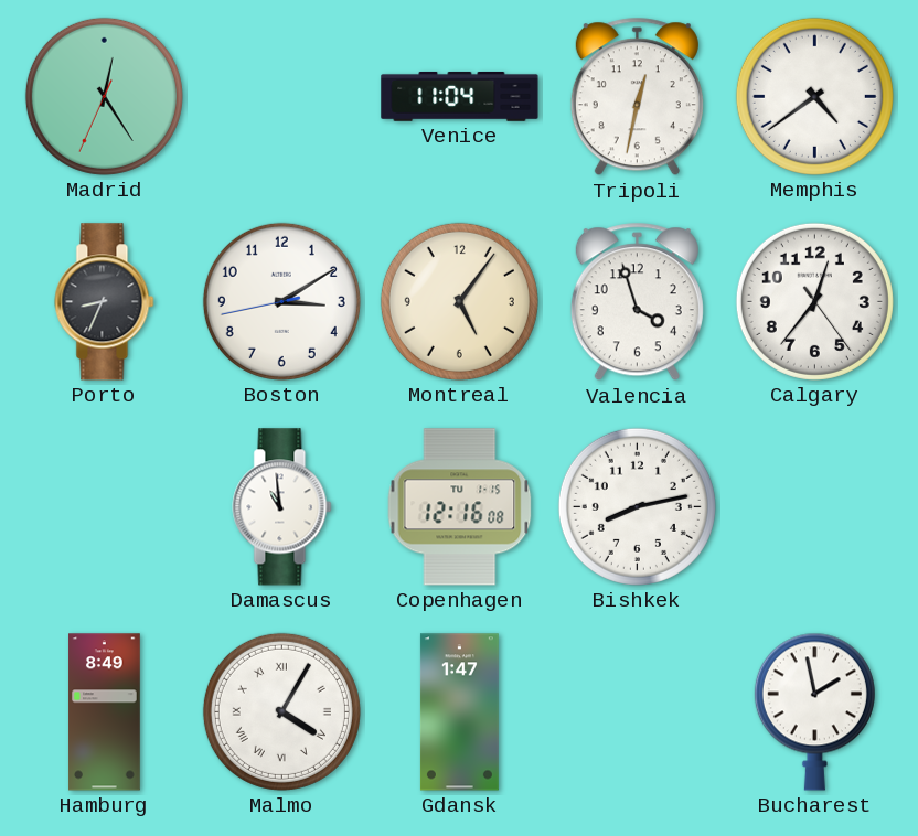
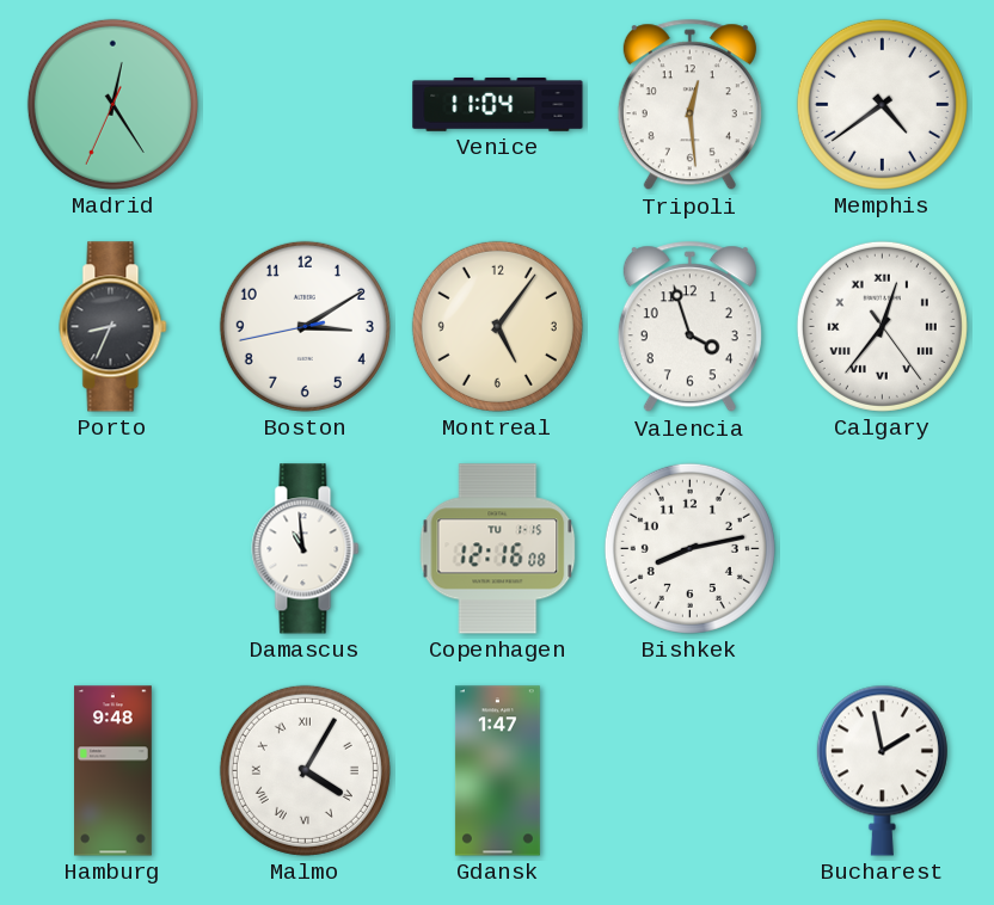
Tripoli: 12:32 -> 12:29
Calgary numerals: Arabic -> Roman
Hamburg: 8:49 -> 9:48
